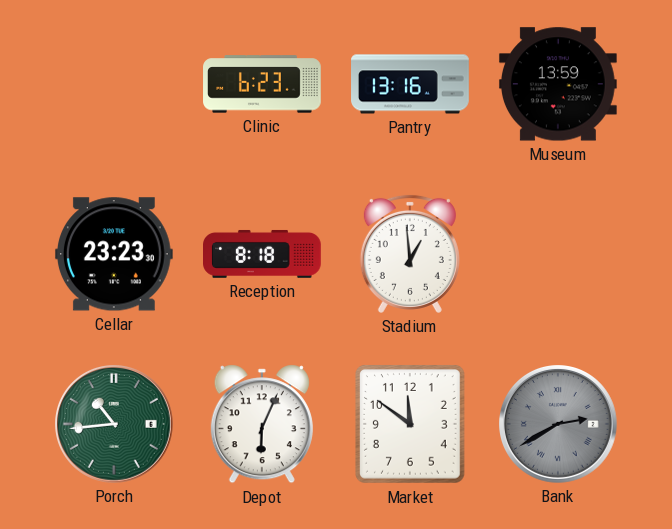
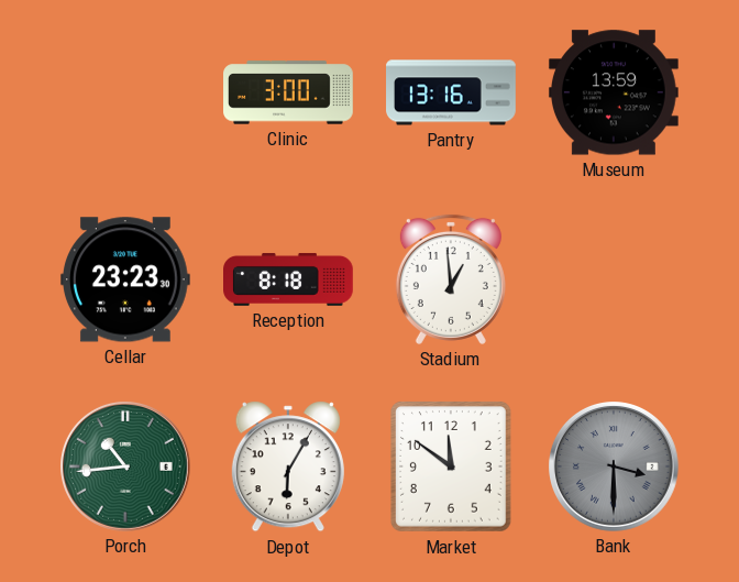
Clinic: 6:23 -> 3:00
Depot: 6:04 -> 6:05
Bank: 2:40 -> 3:30
